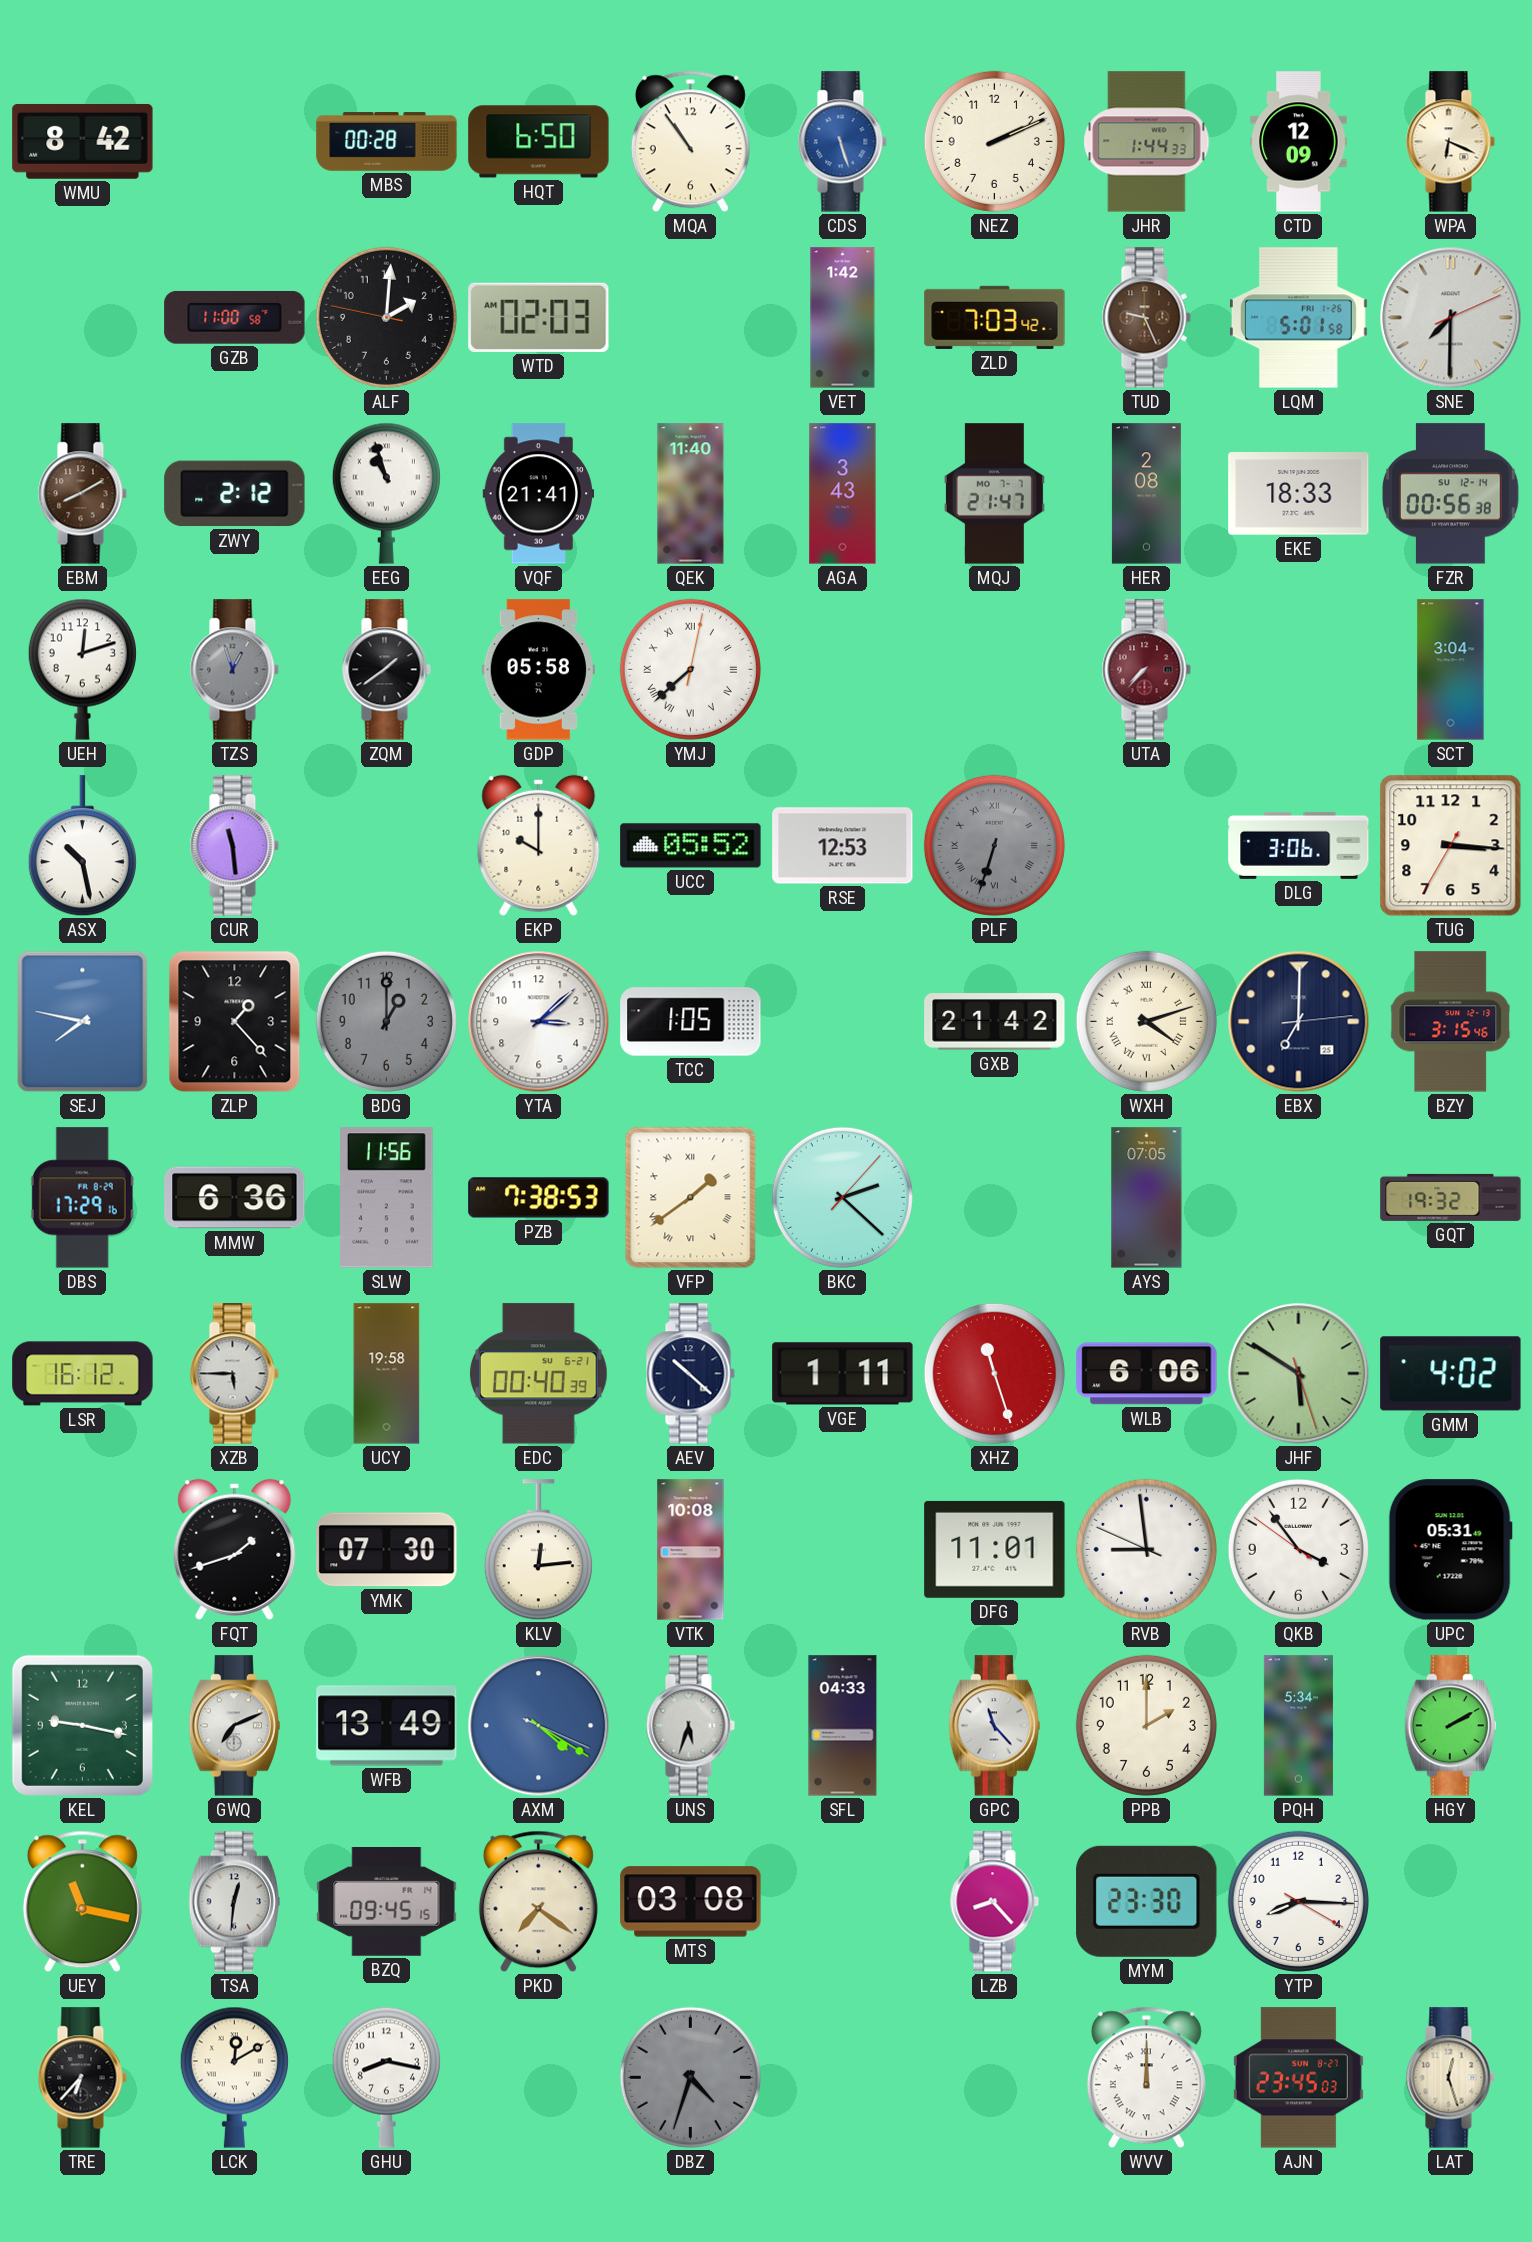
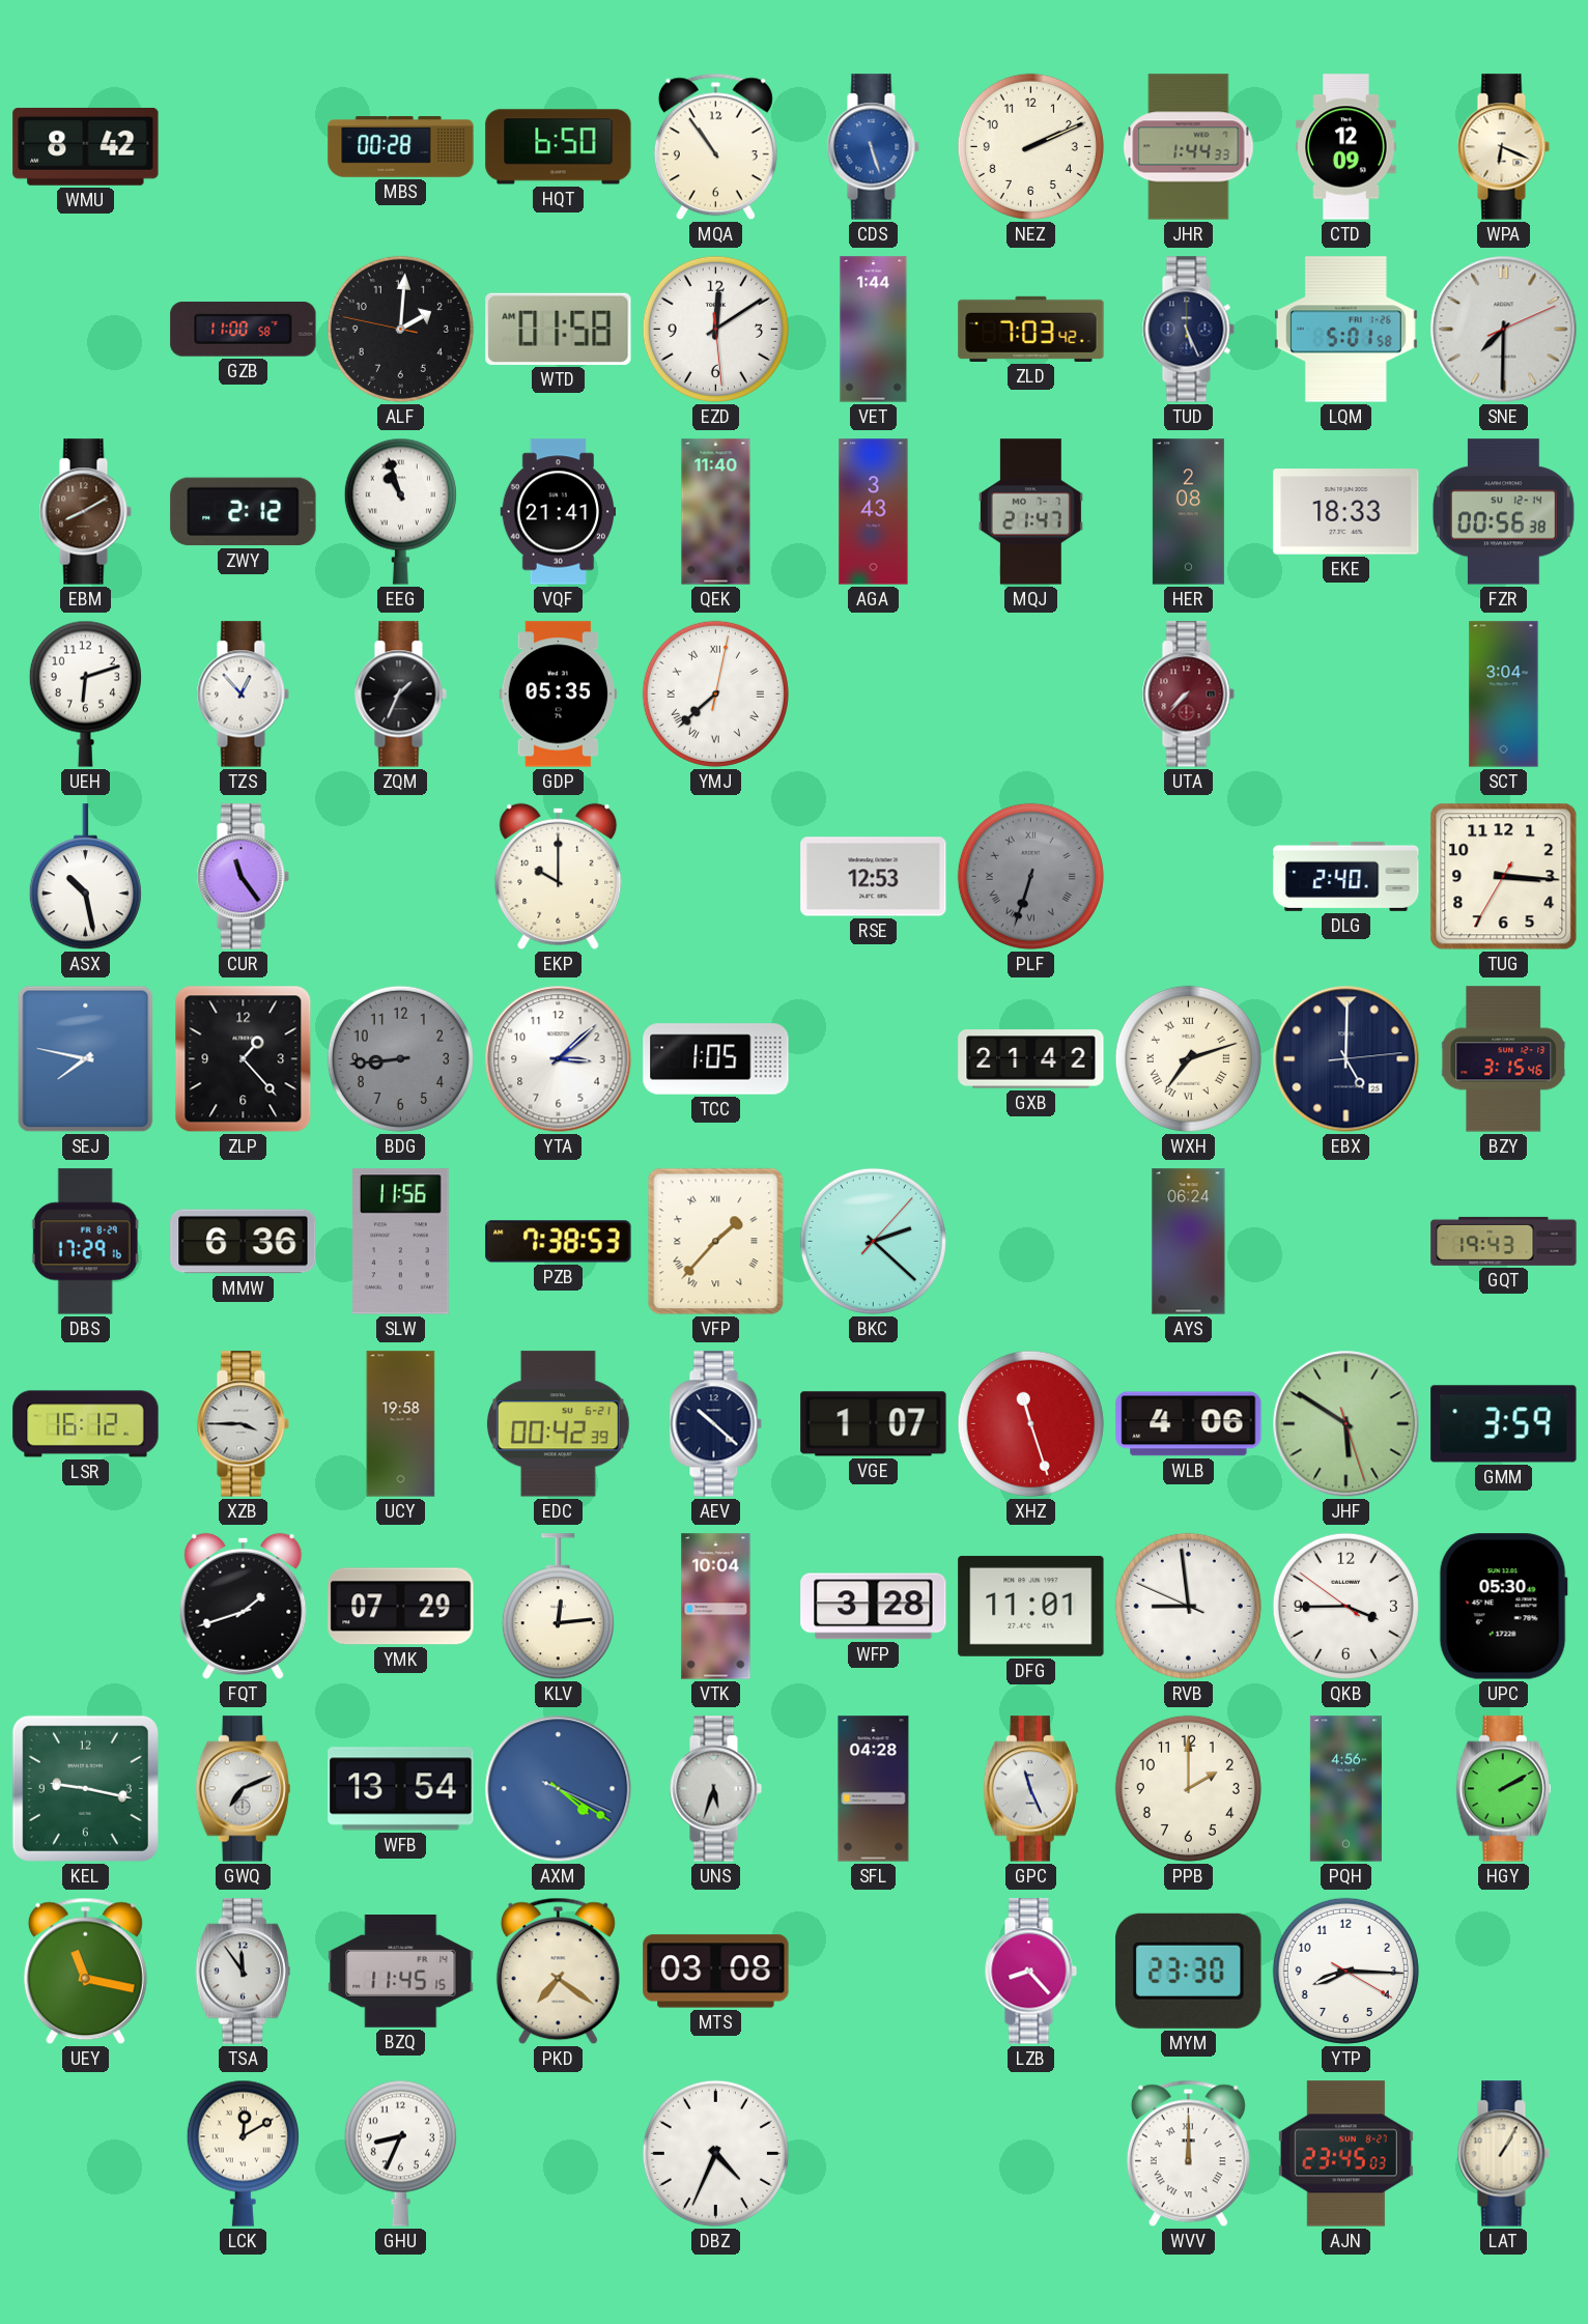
WTD: 02:03 -> 01:58
EZD: none -> 12:09
VET: 1:42 -> 1:44
TUD: 9:26 -> 5:26
TUD dial: brown -> navy
UEH: 12:12 -> 6:12
TZS: 12:57 -> 12:53
TZS dial: grey -> white
ZQM: 1:39 -> 1:34
GDP: 05:58 -> 05:35
CUR: 11:29 -> 11:24
UCC: 05:52 -> none
DLG: 3:06 -> 2:40
BDG: 1:00 -> 8:44
WXH: 4:12 -> 7:12
EBX: 7:00 -> 5:00
VFP: 1:39 -> 1:37
AYS: 07:05 -> 06:24
GQT: 19:32 -> 19:43
XZB: 5:45 -> 3:45
EDC: 00:40 -> 00:42
VGE: 1:11 -> 1:07
WLB: 6:06 -> 4:06
GMM: 4:02 -> 3:59
YMK: 07:30 -> 07:29
VTK: 10:08 -> 10:04
WFP: none -> 3:28
QKB: 3:53 -> 3:44
UPC: 05:31 -> 05:30
WFB: 13:49 -> 13:54
SFL: 04:33 -> 04:28
GPC: 11:23 -> 11:26
PQH: 5:34 -> 4:56
TSA: 12:31 -> 11:54
BZQ: 09:45 -> 11:45
TRE: 6:37 -> none
GHU: 8:17 -> 8:34
DBZ: 4:33 -> 4:34
DBZ dial: grey -> white
LAT: 12:27 -> 1:05
